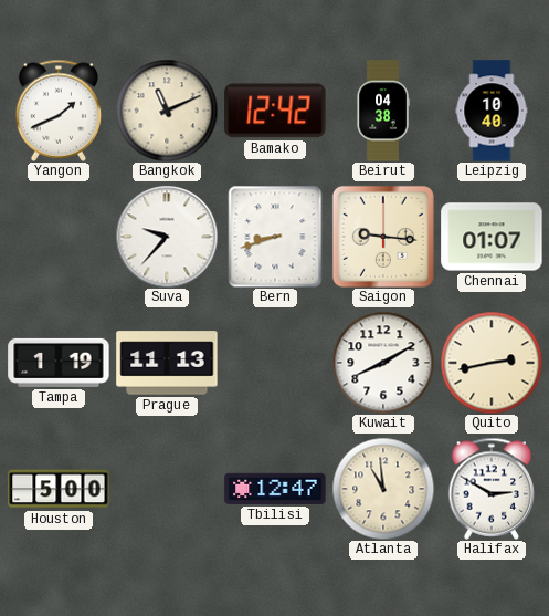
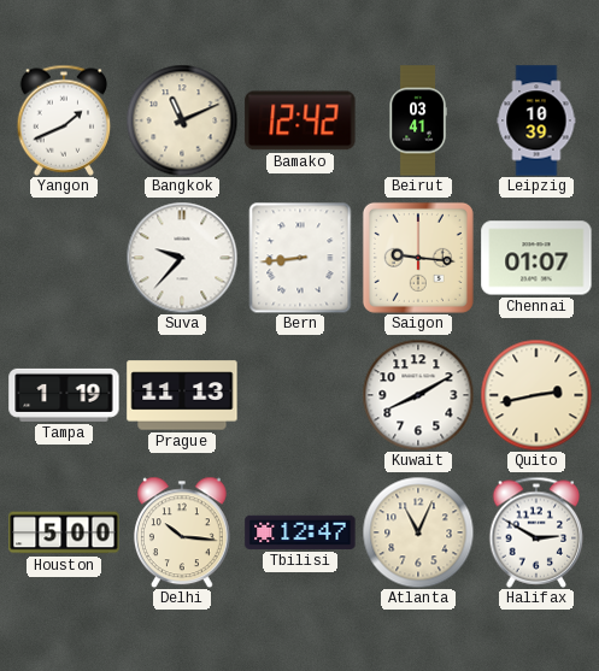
Beirut: 04:38 -> 03:41
Leipzig: 10:40 -> 10:39
Bern: 8:42 -> 8:44
Delhi: none -> 10:16
Atlanta: 10:59 -> 11:04
